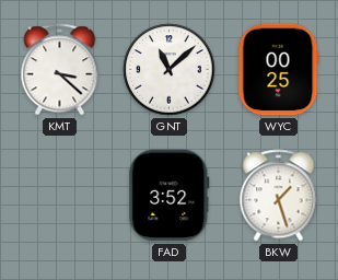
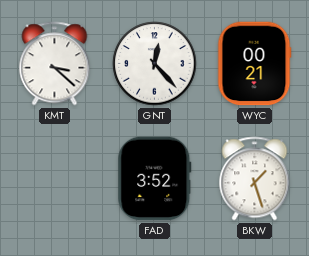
GNT: 11:08 -> 12:23
WYC: 00:25 -> 00:21
